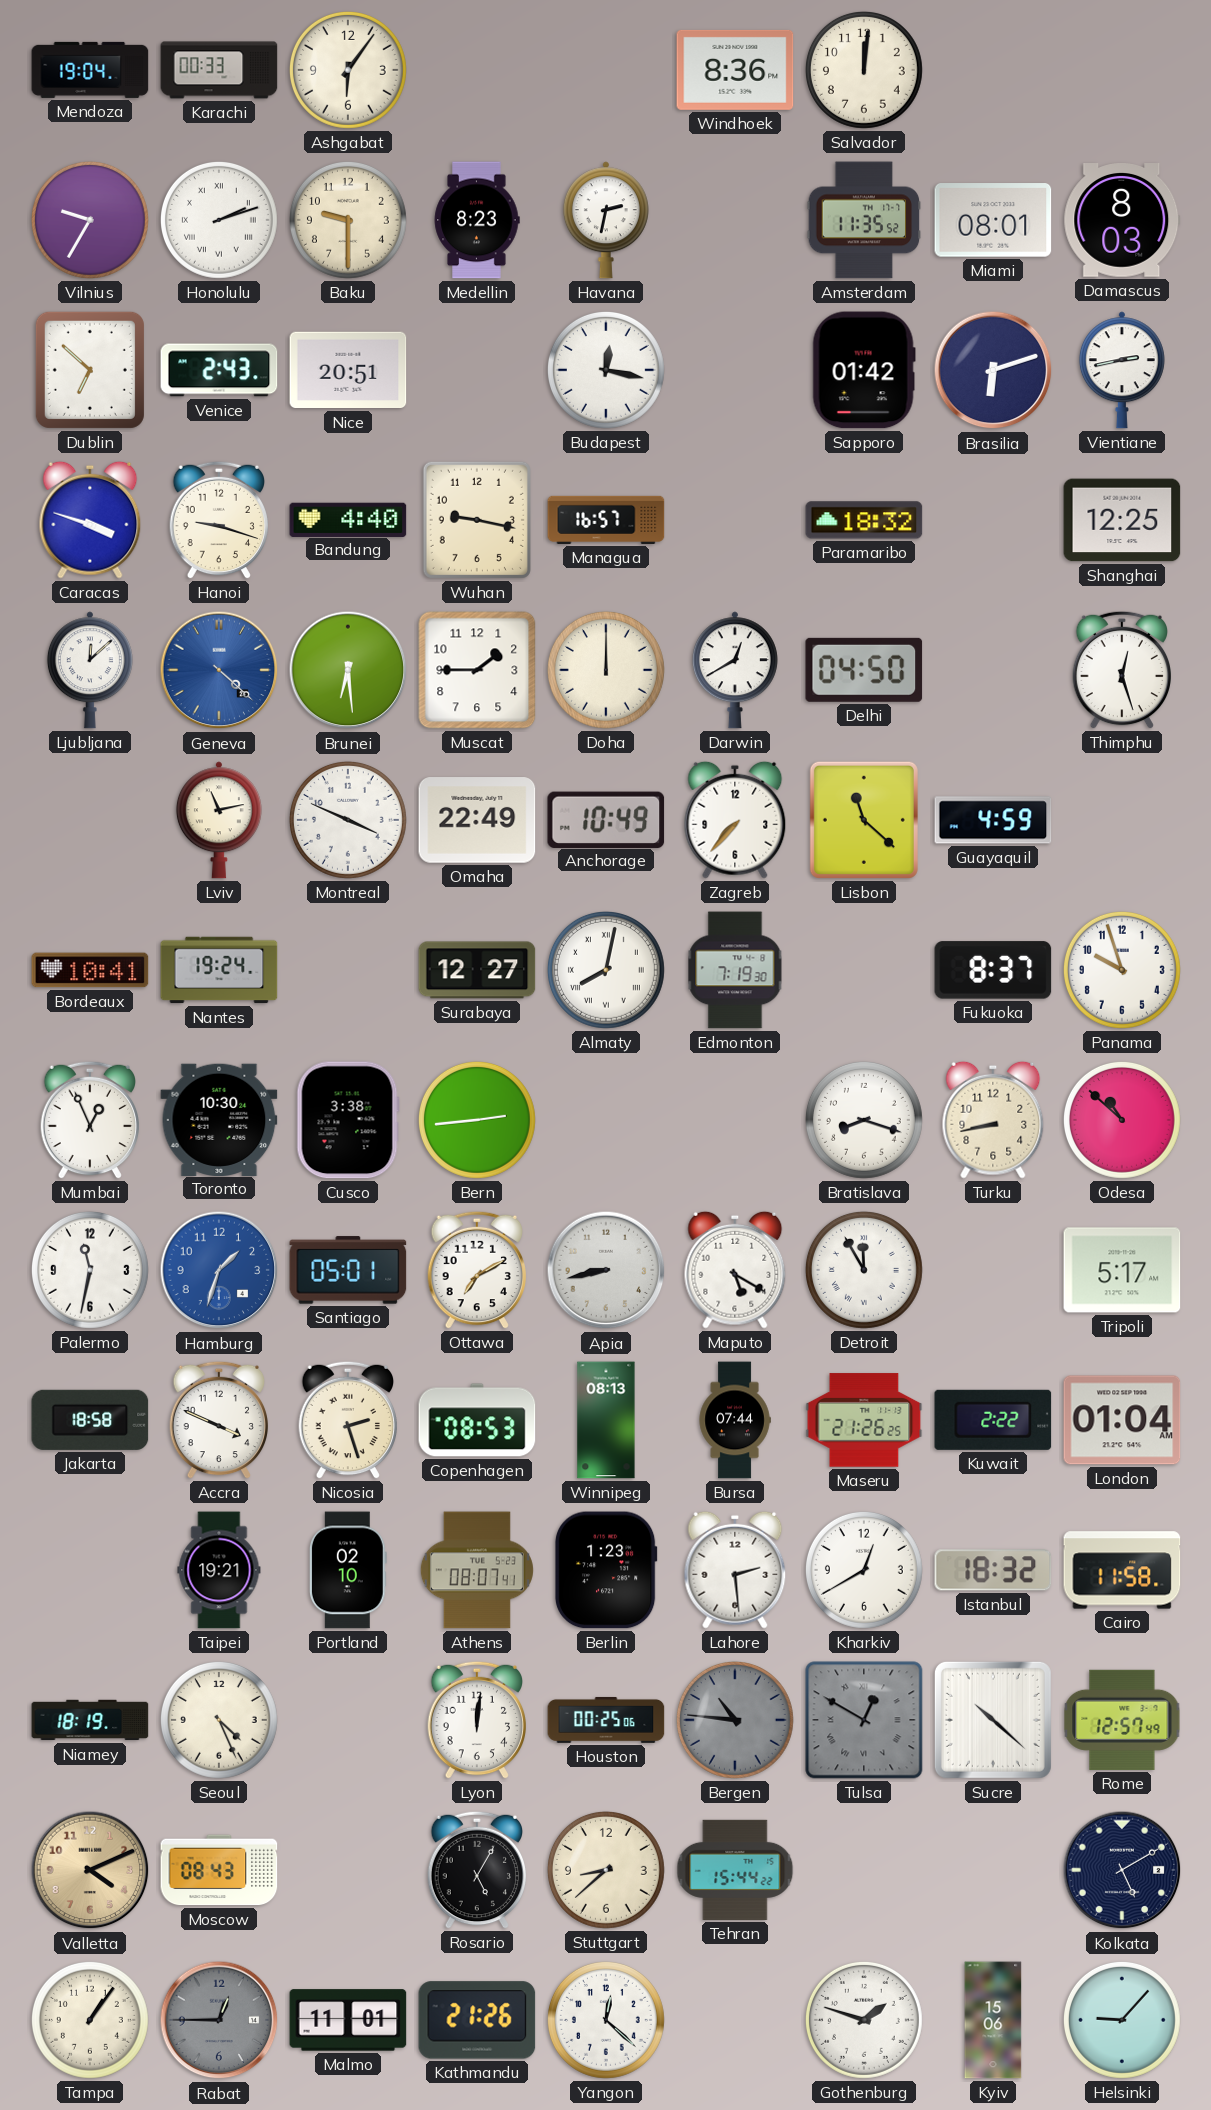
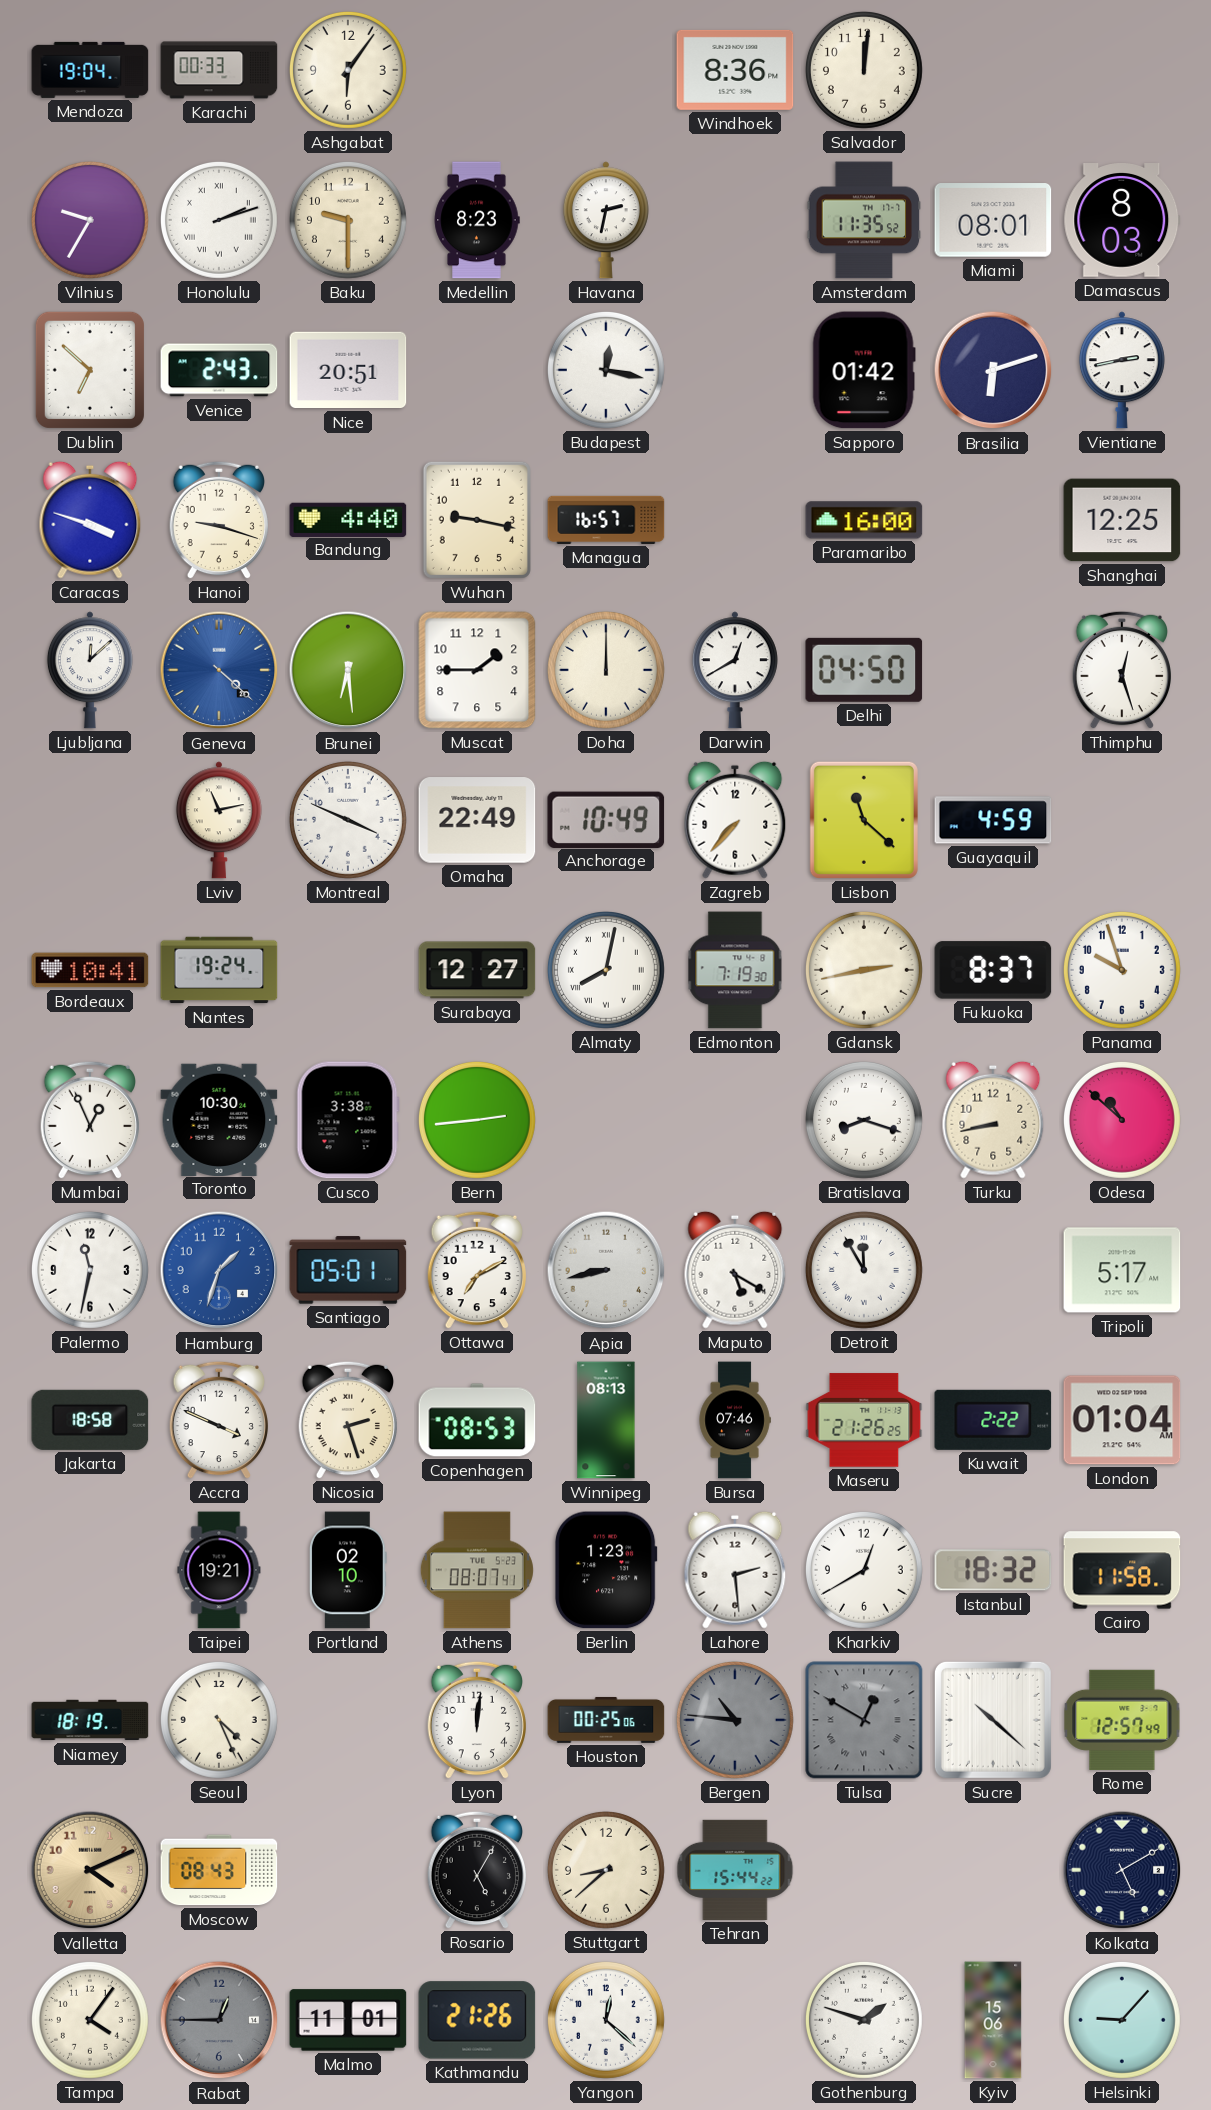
Paramaribo: 18:32 -> 16:00
Gdansk: none -> 2:43
Bursa: 07:44 -> 07:46
Tampa: 1:06 -> 4:06
